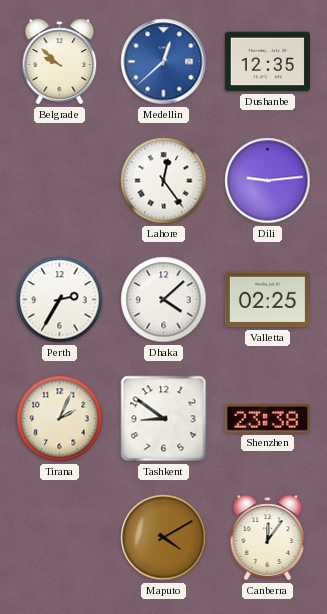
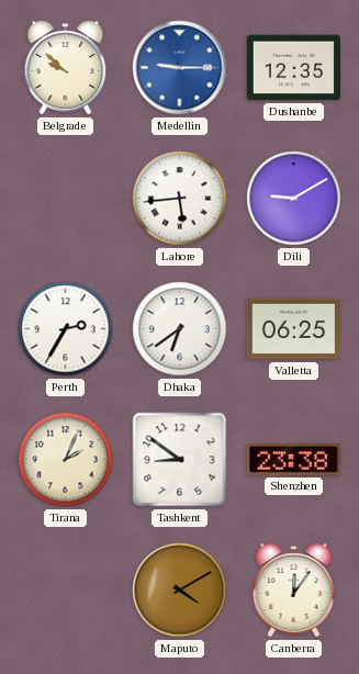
Medellin: 12:38 -> 9:15
Lahore: 12:24 -> 5:44
Dili: 9:14 -> 9:10
Dhaka: 4:08 -> 6:39
Valletta: 02:25 -> 06:25
